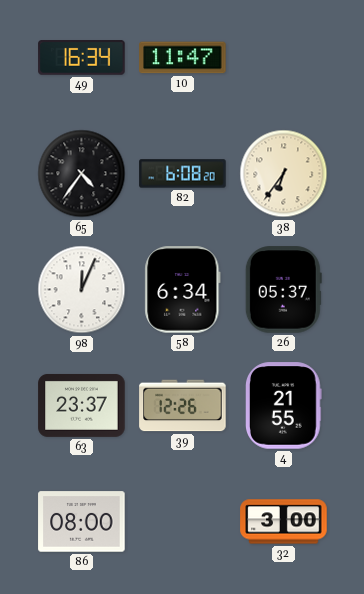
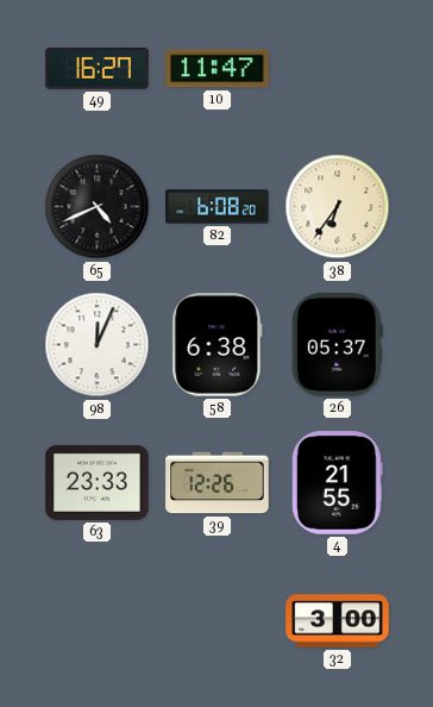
49: 16:34 -> 16:27
65: 4:36 -> 4:41
58: 6:34 -> 6:38
63: 23:37 -> 23:33
86: 08:00 -> none
